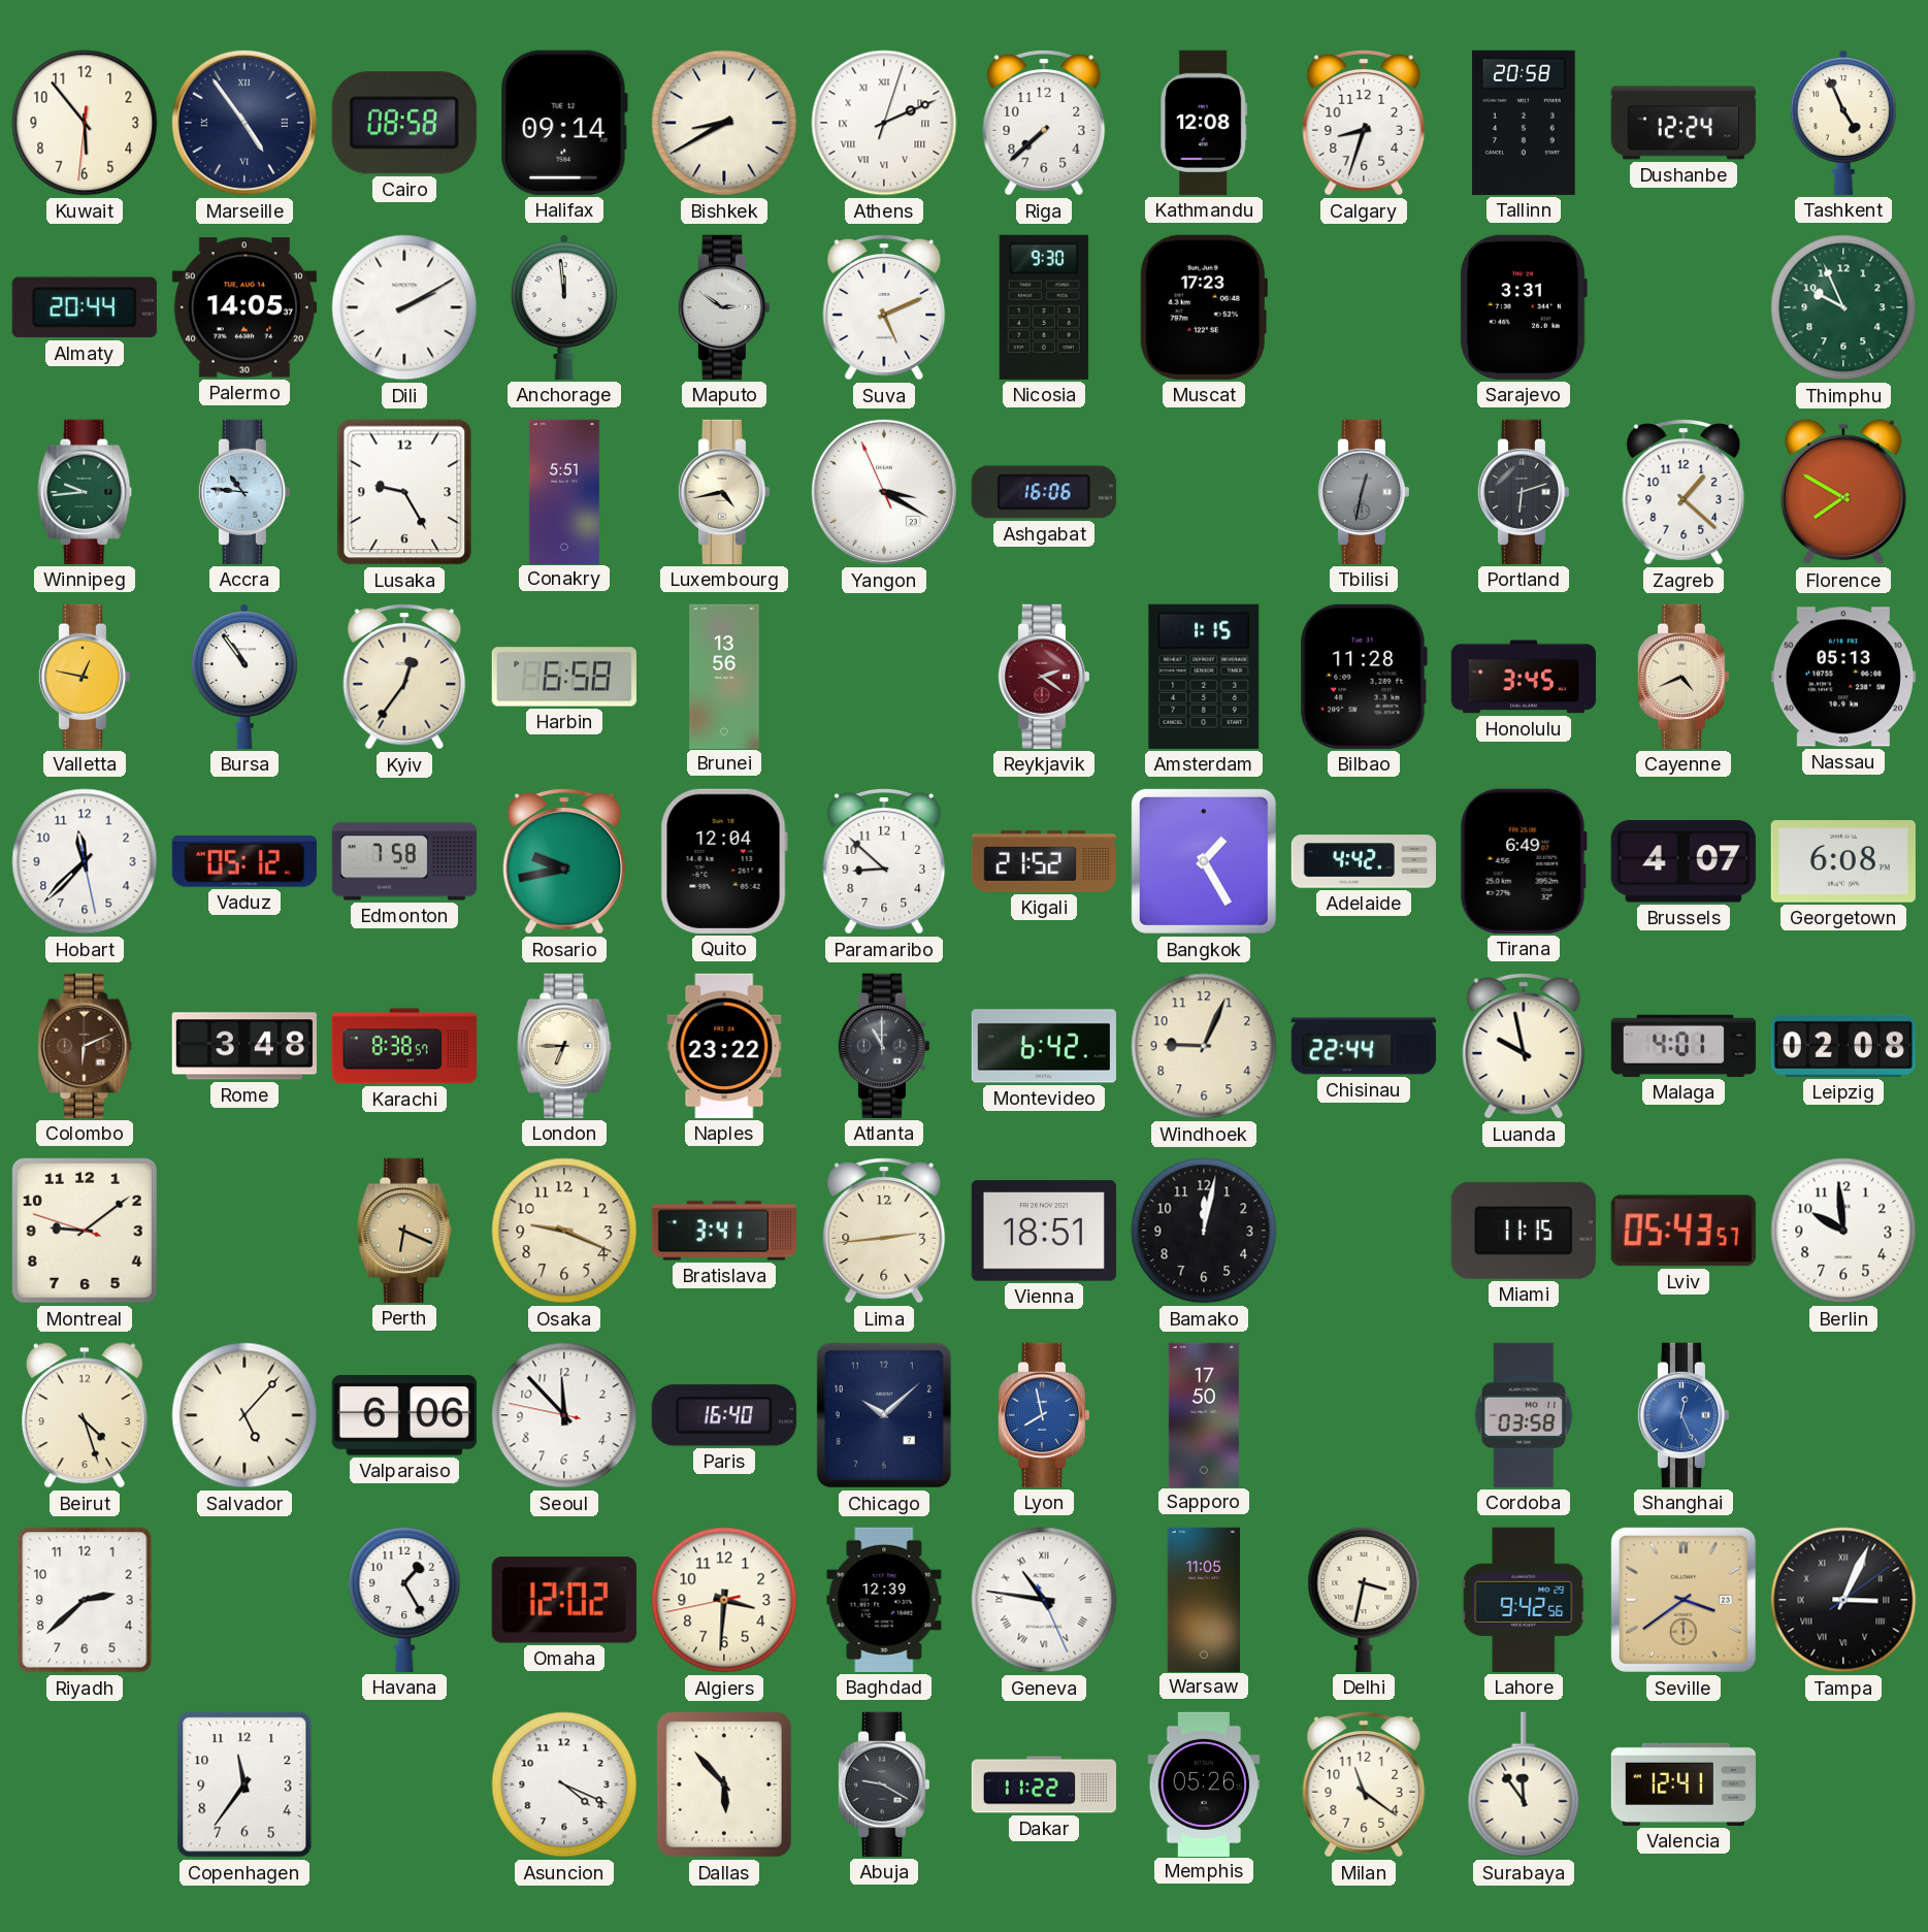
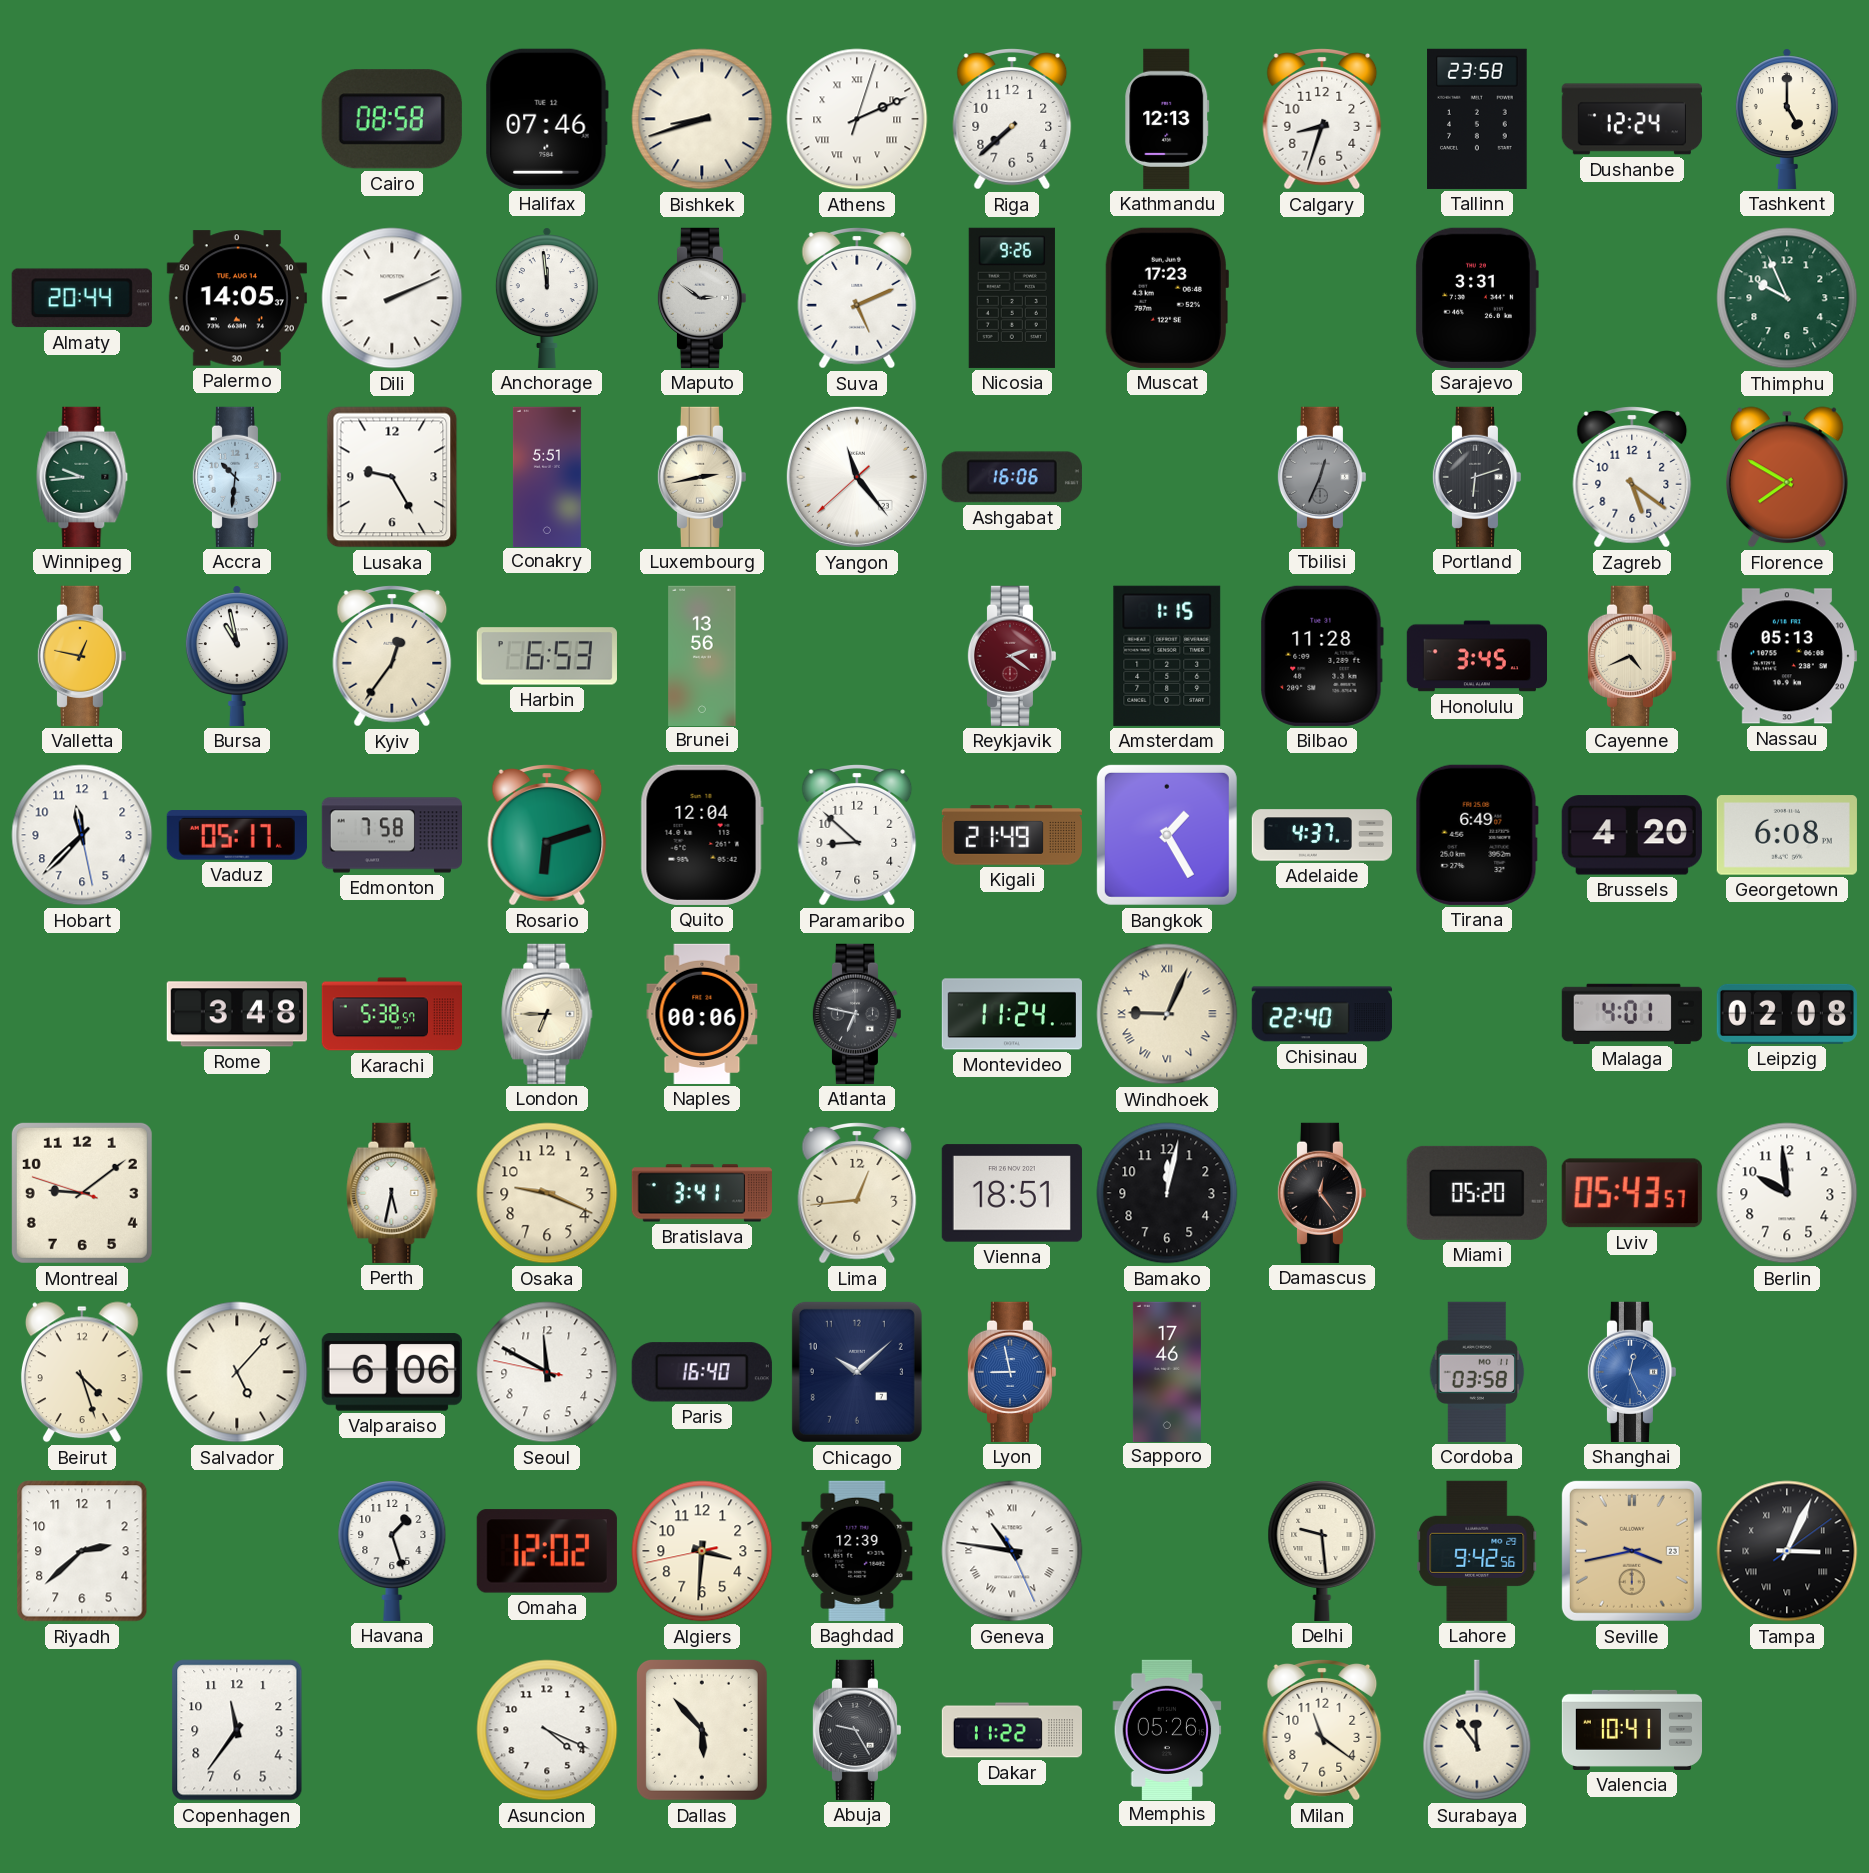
Kuwait: 5:53 -> none
Marseille: 4:54 -> none
Halifax: 09:14 -> 07:46
Bishkek: 8:40 -> 8:42
Kathmandu: 12:08 -> 12:13
Tallinn: 20:58 -> 23:58
Tashkent: 4:56 -> 5:00
Dili: 2:10 -> 2:11
Nicosia: 9:30 -> 9:26
Accra: 10:46 -> 10:31
Luxembourg: 4:43 -> 2:43
Yangon: 3:19 -> 11:23
Tbilisi: 12:32 -> 12:34
Zagreb: 1:22 -> 5:21
Bursa: 10:54 -> 10:58
Harbin: 6:58 -> 6:53
Vaduz: 05:12 -> 05:17
Rosario: 9:43 -> 6:12
Kigali: 21:52 -> 21:49
Adelaide: 4:42 -> 4:37
Brussels: 4:07 -> 4:20
Colombo: 6:11 -> none
Karachi: 8:38 -> 5:38
Naples: 23:22 -> 00:06
Atlanta: 11:00 -> 6:47
Montevideo: 6:42 -> 11:24
Windhoek numerals: Arabic -> Roman
Chisinau: 22:44 -> 22:40
Luanda: 9:58 -> none
Perth: 6:19 -> 5:32
Perth dial: champagne -> white
Lima: 2:44 -> 12:44
Damascus: none -> 12:24
Miami: 11:15 -> 05:20
Seoul: 11:52 -> 11:49
Lyon: 7:58 -> 8:58
Sapporo: 17:50 -> 17:46
Havana: 1:25 -> 1:27
Warsaw: 11:05 -> none
Delhi: 3:32 -> 9:29
Seville: 3:39 -> 3:43
Abuja: 9:20 -> 9:25
Valencia: 12:41 -> 10:41
